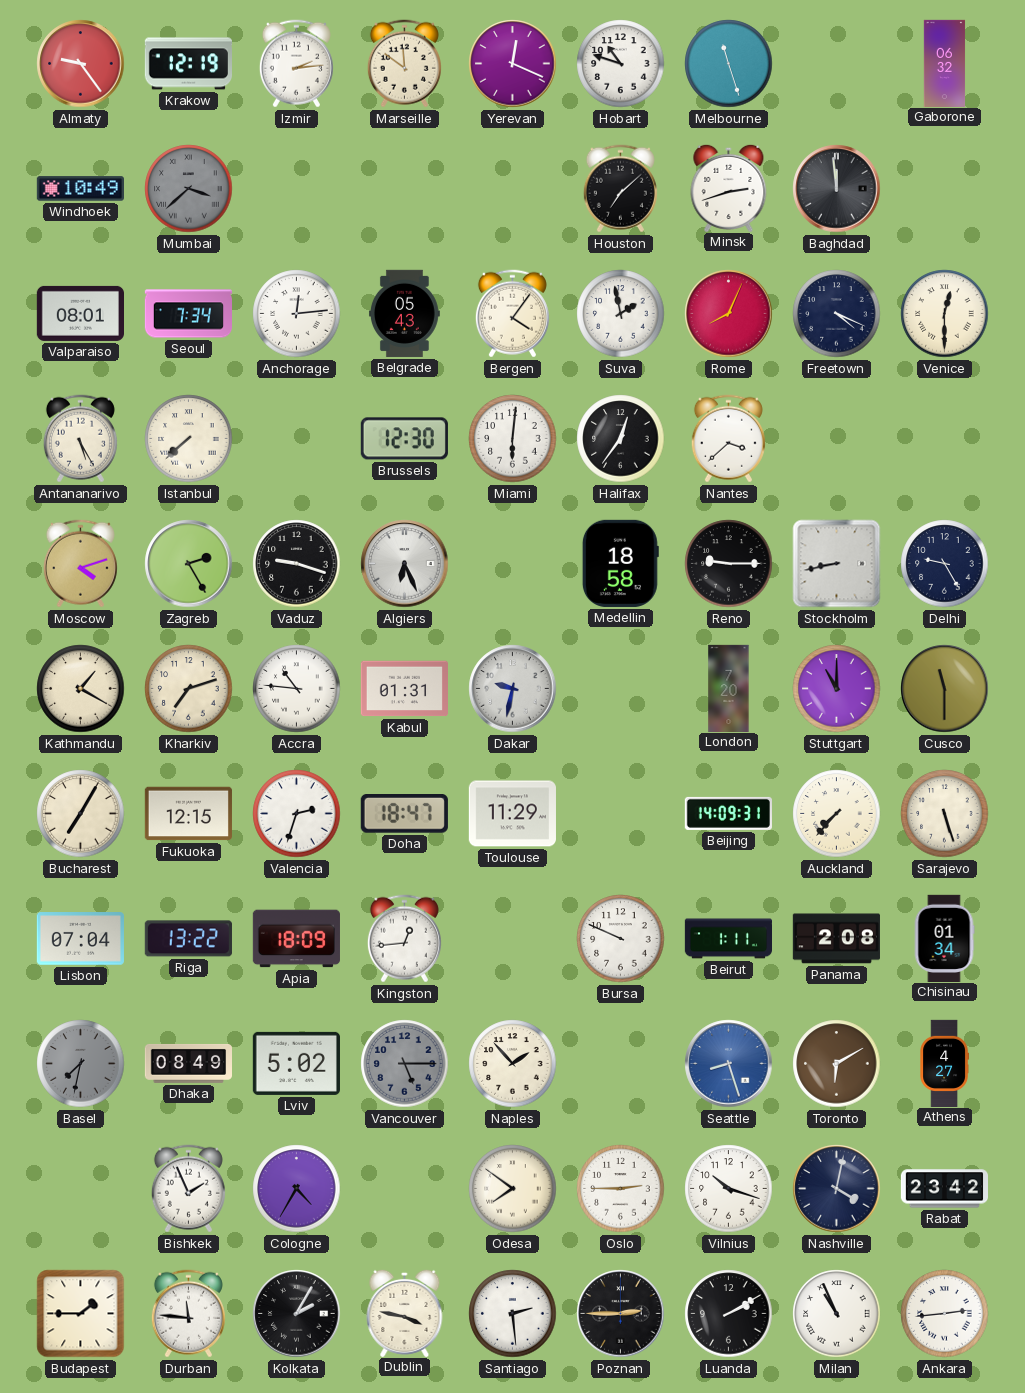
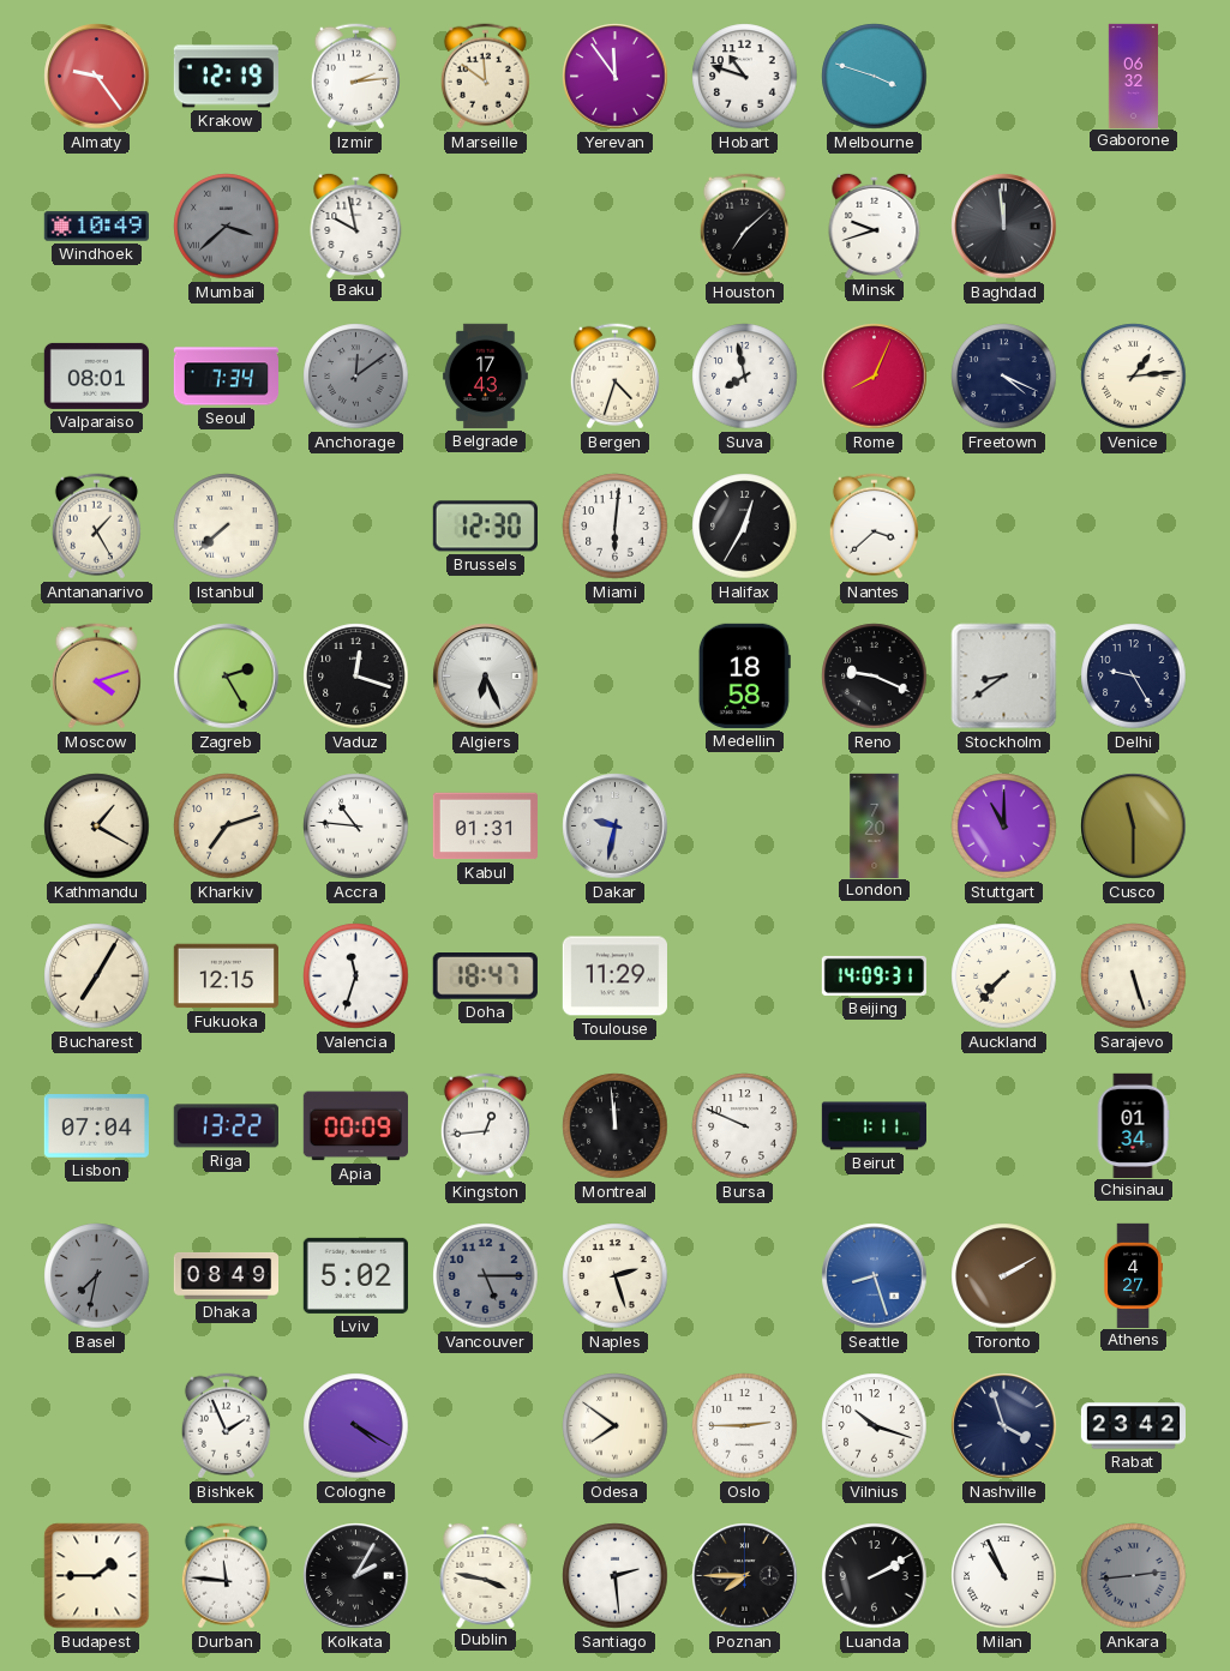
Yerevan: 12:19 -> 11:54
Melbourne: 11:27 -> 3:48
Baku: none -> 9:58
Minsk: 2:42 -> 9:42
Anchorage: 12:14 -> 12:09
Anchorage dial: white -> grey
Belgrade: 05:43 -> 17:43
Bergen: 4:06 -> 4:33
Suva: 1:58 -> 7:58
Venice: 12:30 -> 1:14
Antananarivo: 5:25 -> 1:25
Halifax: 12:36 -> 12:35
Vaduz: 9:18 -> 12:18
Reno: 9:15 -> 9:19
Stockholm: 8:43 -> 8:39
Valencia: 2:33 -> 11:33
Apia: 18:09 -> 00:09
Montreal: none -> 11:59
Panama: 2:08 -> none
Naples: 1:53 -> 2:27
Toronto: 6:10 -> 2:10
Cologne: 4:35 -> 4:20
Nashville: 4:02 -> 3:57
Poznan: 2:45 -> 7:45
Ankara dial: white -> grey
